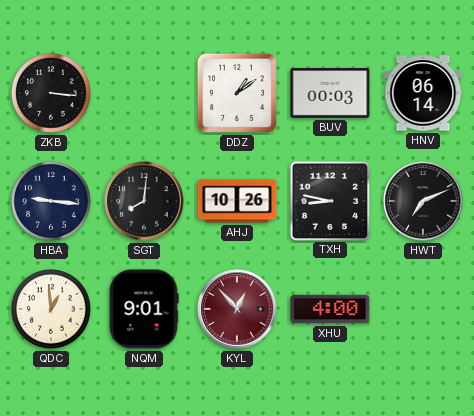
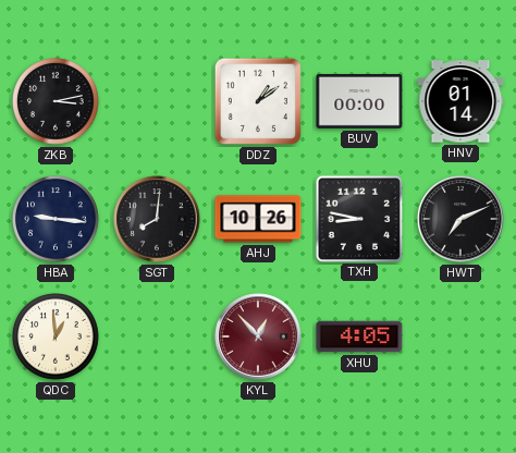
ZKB: 3:16 -> 3:13
BUV: 00:03 -> 00:00
HNV: 06:14 -> 01:14
NQM: 9:01 -> none
XHU: 4:00 -> 4:05
